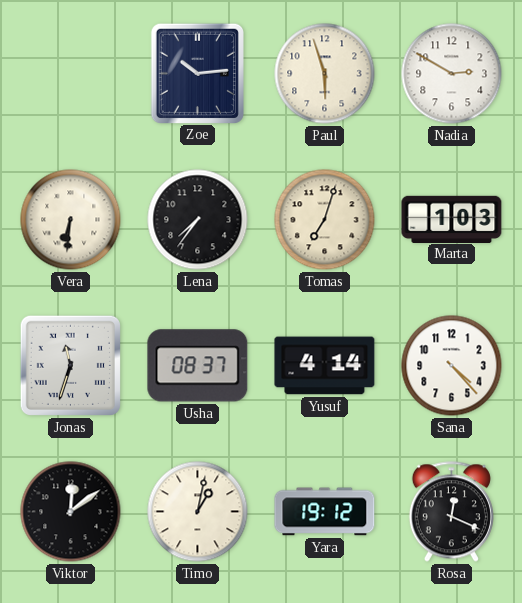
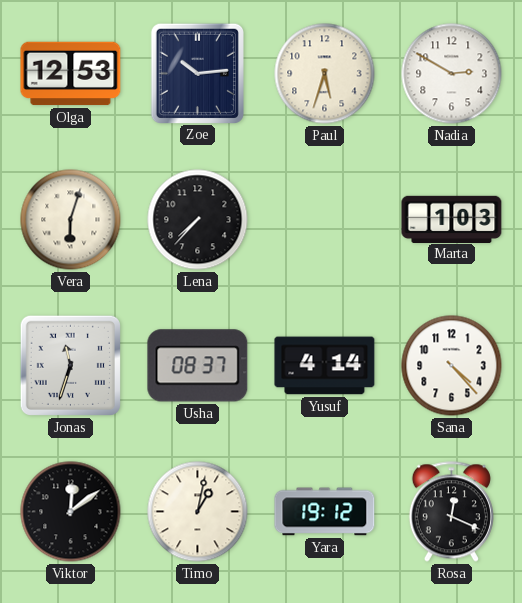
Olga: none -> 12:53
Paul: 5:57 -> 5:33
Vera: 6:31 -> 6:03
Lena: 7:36 -> 7:37
Tomas: 7:03 -> none
